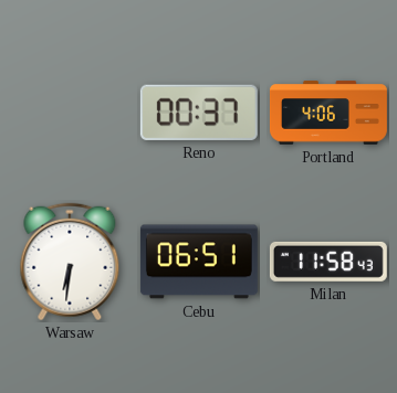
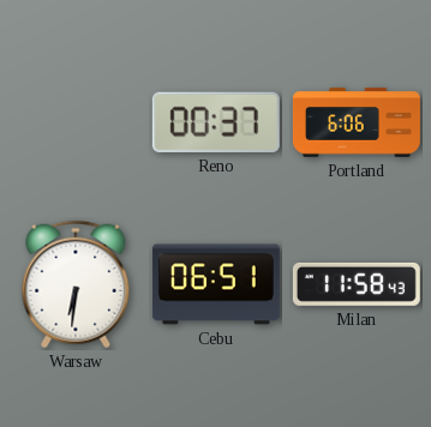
Portland: 4:06 -> 6:06
